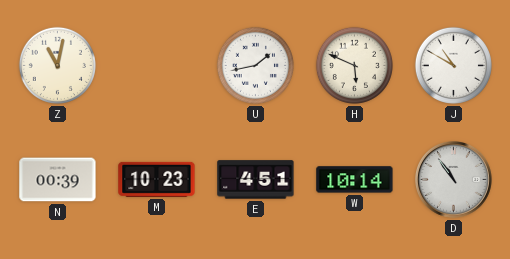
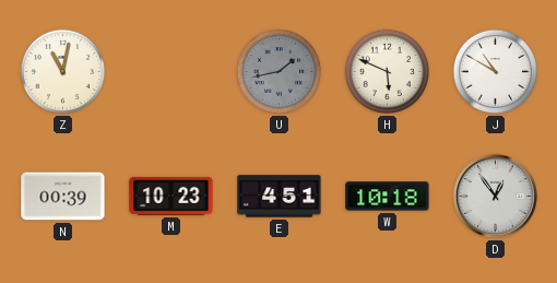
U dial: white -> grey
W: 10:14 -> 10:18
D: 10:54 -> 12:54
